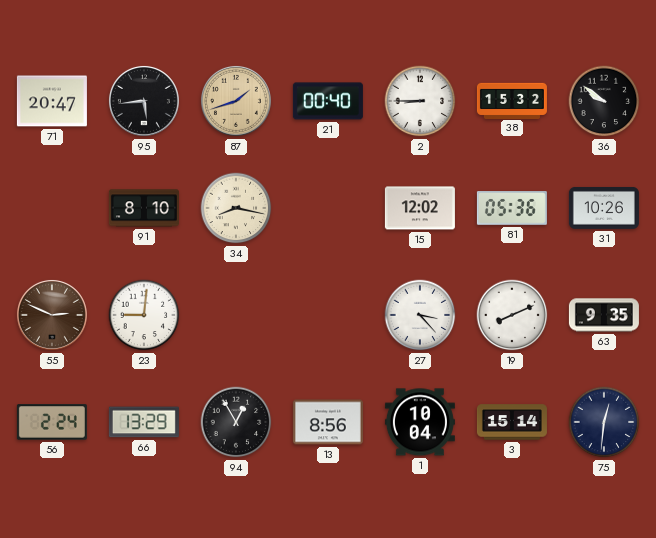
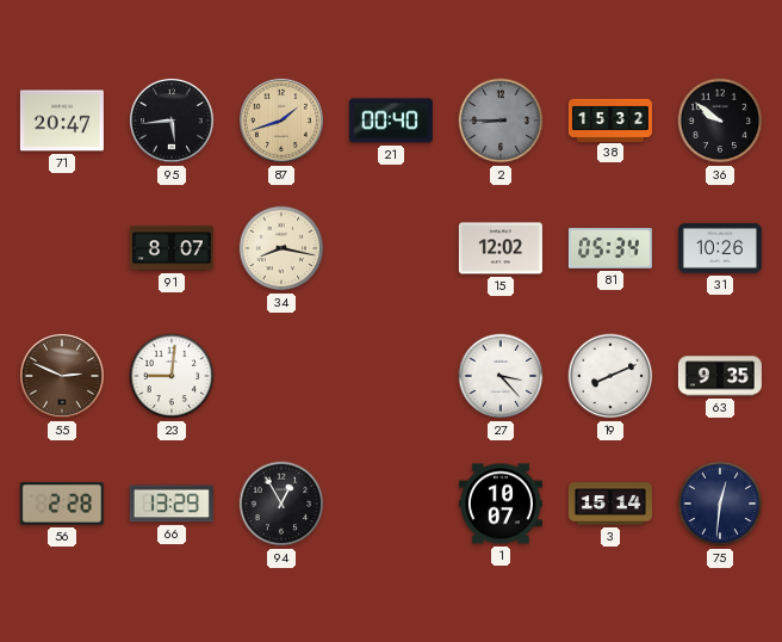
2 dial: white -> grey
91: 8:10 -> 8:07
81: 05:36 -> 05:34
56: 2:24 -> 2:28
13: 8:56 -> none
1: 10:04 -> 10:07
